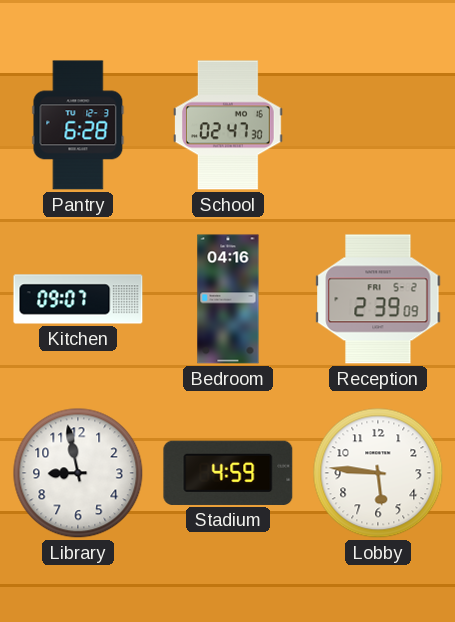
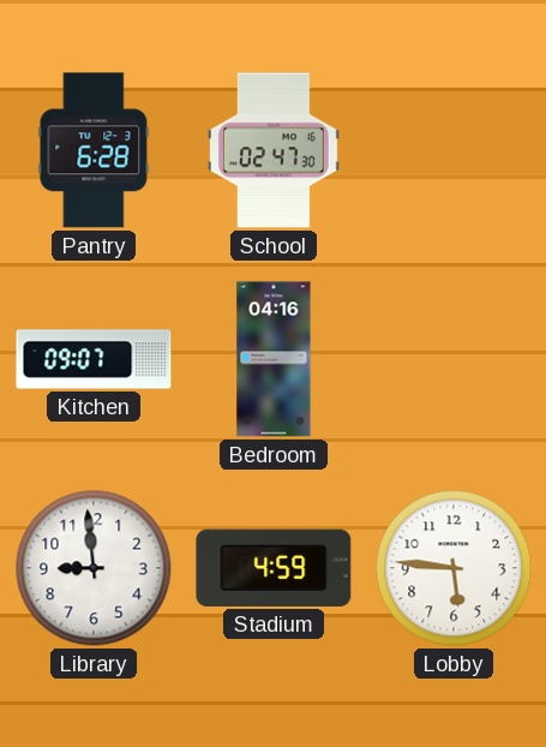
Reception: 2:39 -> none
Library: 8:58 -> 8:59
